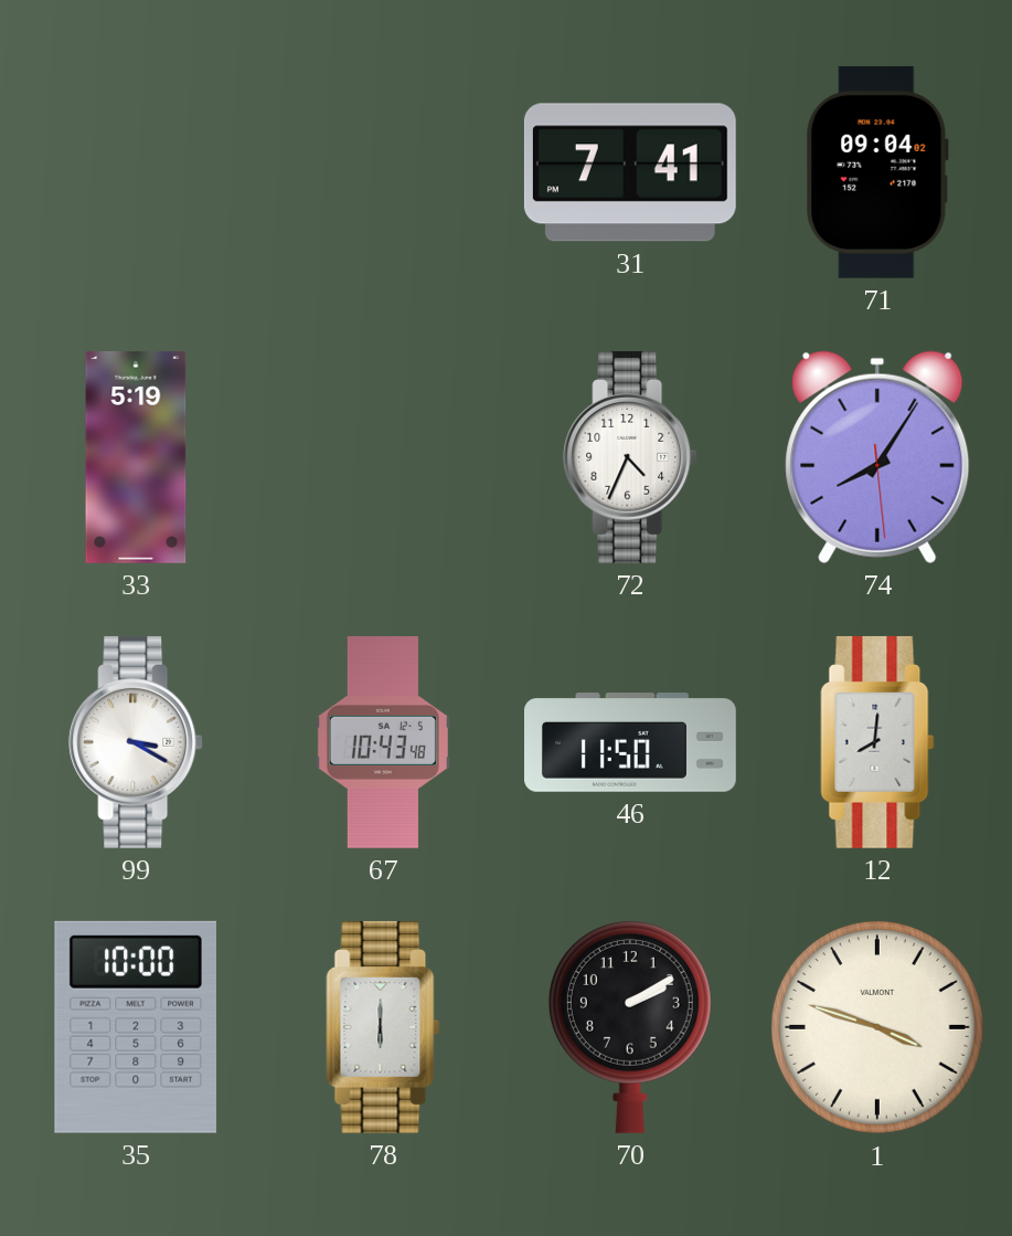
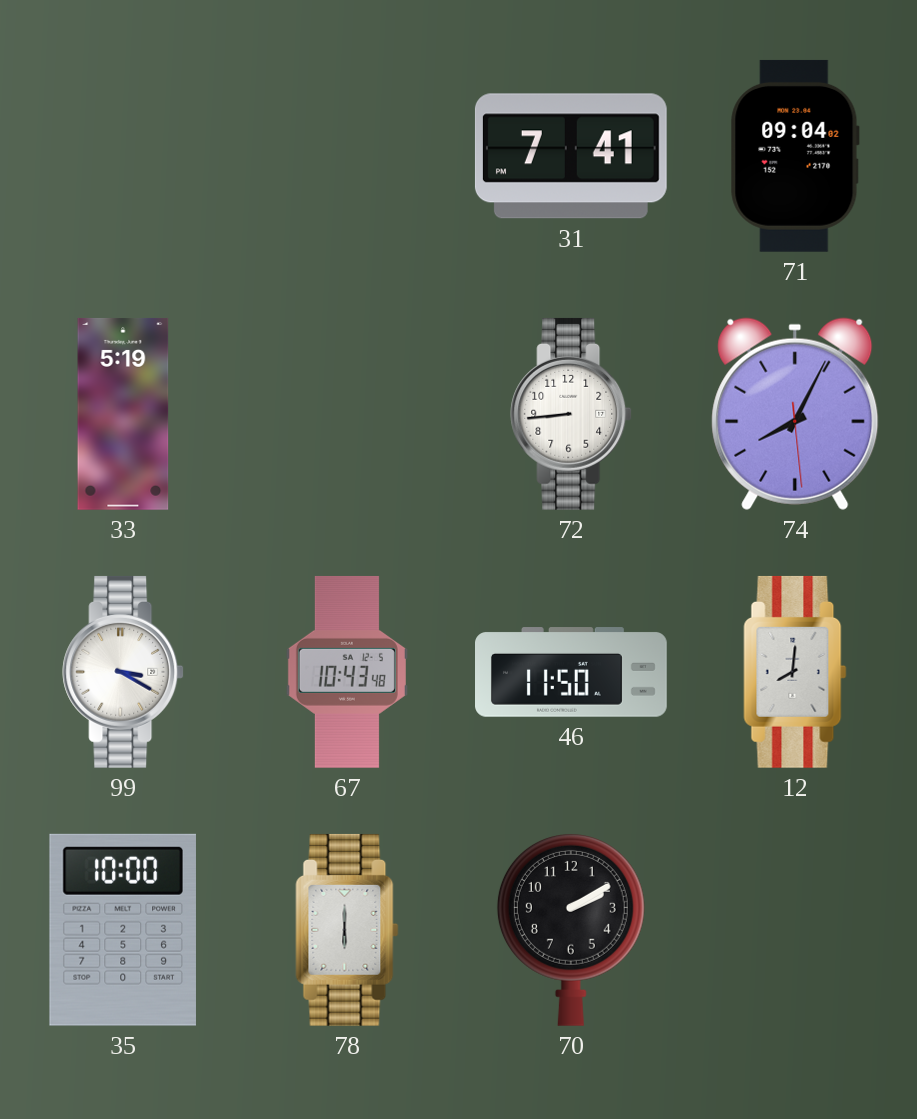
72: 4:34 -> 8:44
74: 8:05 -> 8:04
1: 3:48 -> none
